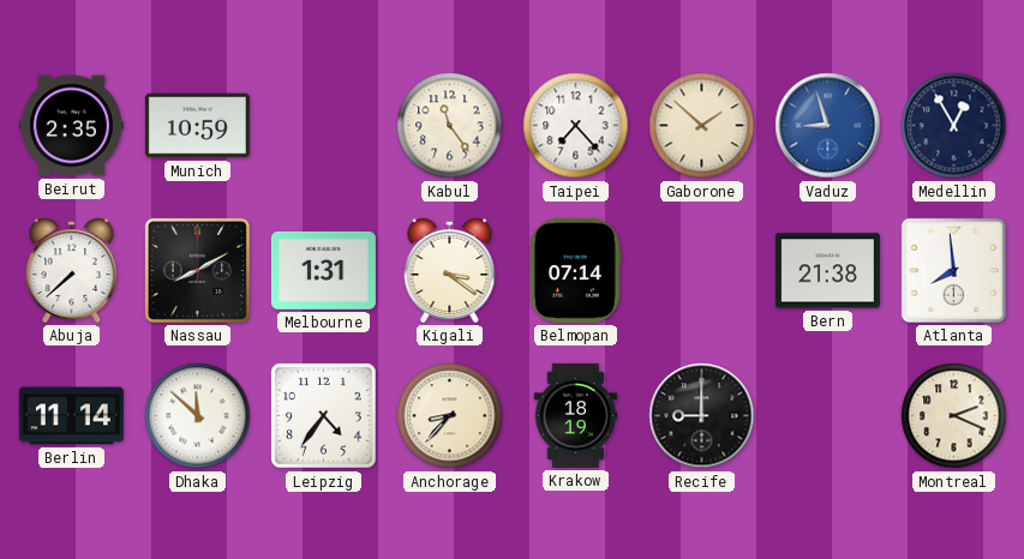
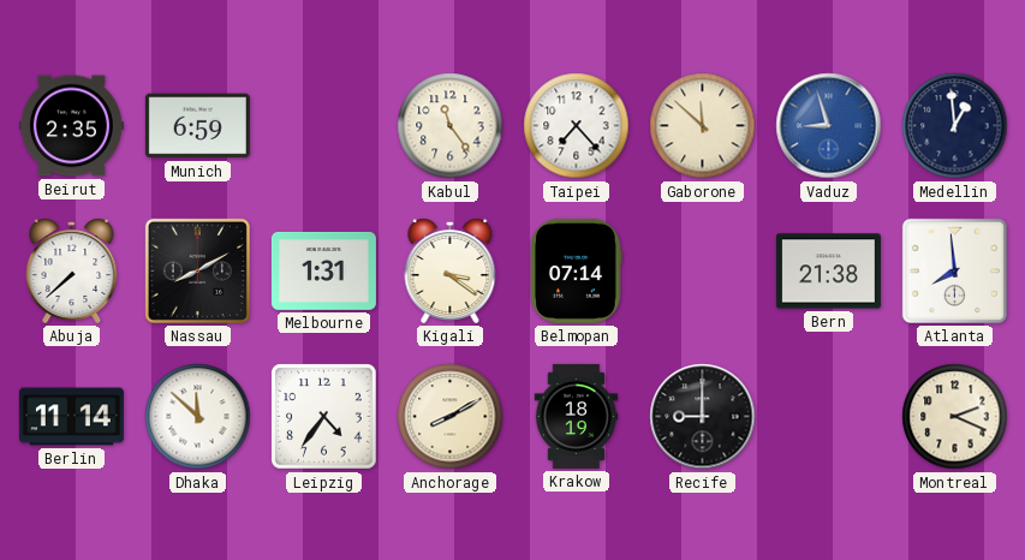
Munich: 10:59 -> 6:59
Gaborone: 1:52 -> 11:52
Medellin: 12:55 -> 12:59
Anchorage: 8:37 -> 8:10
